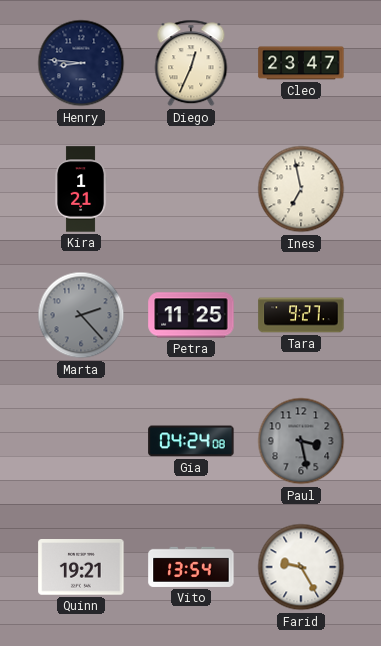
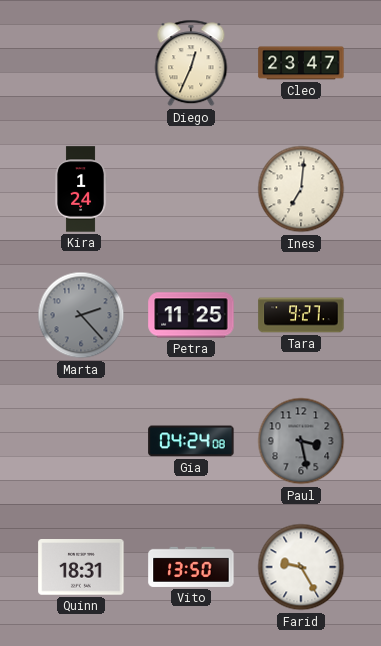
Henry: 8:46 -> none
Kira: 1:21 -> 1:24
Ines: 6:58 -> 7:01
Quinn: 19:21 -> 18:31
Vito: 13:54 -> 13:50
